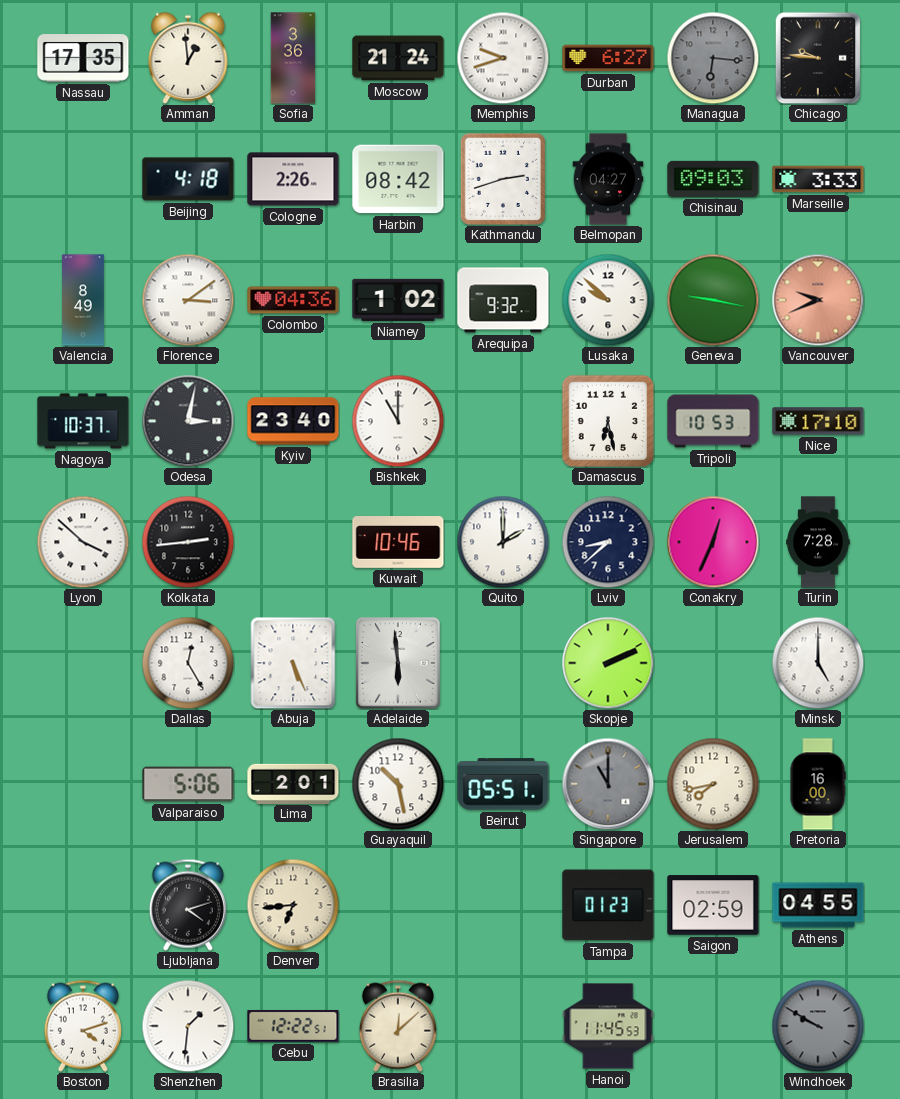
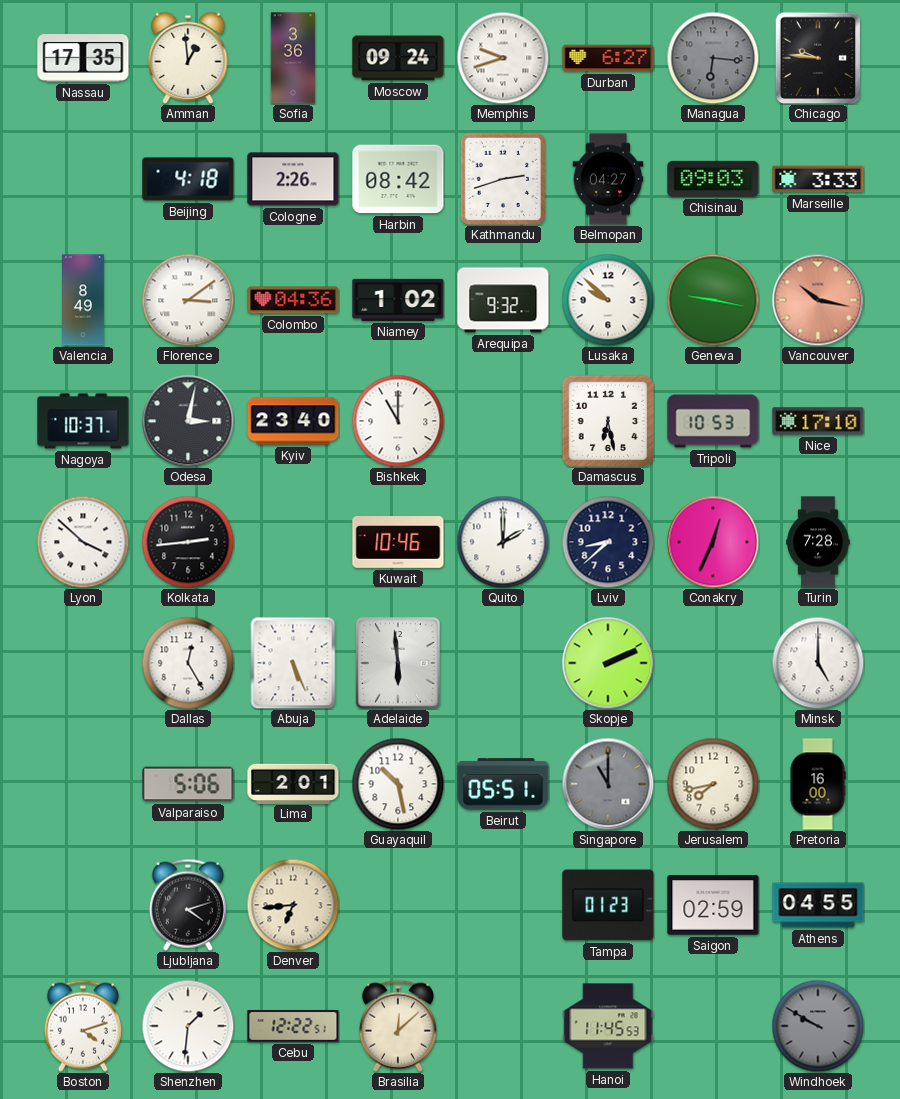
Moscow: 21:24 -> 09:24
Vancouver: 9:41 -> 10:17
